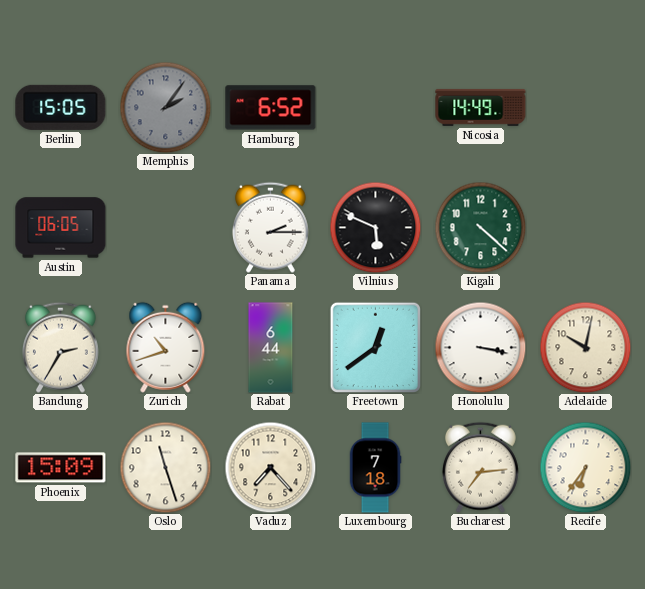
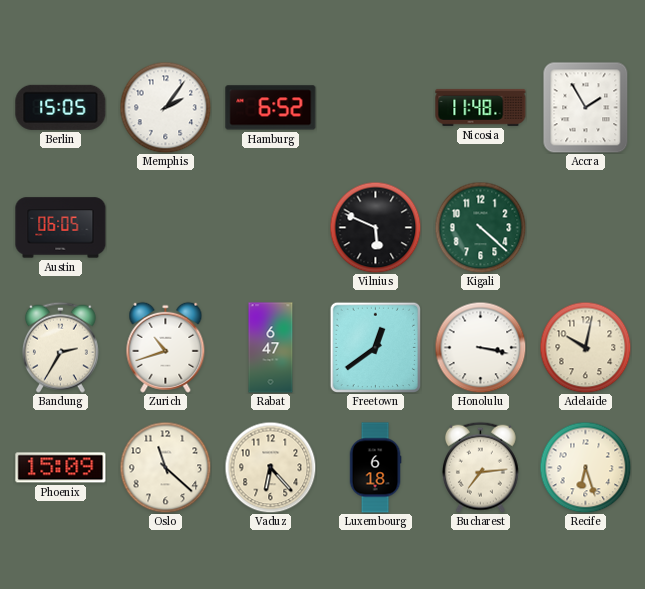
Memphis dial: grey -> white
Nicosia: 14:49 -> 11:48
Accra: none -> 1:55
Panama: 2:15 -> none
Rabat: 6:44 -> 6:47
Oslo: 11:27 -> 11:22
Vaduz: 7:23 -> 6:23
Luxembourg: 7:18 -> 6:18
Recife: 6:36 -> 6:27
